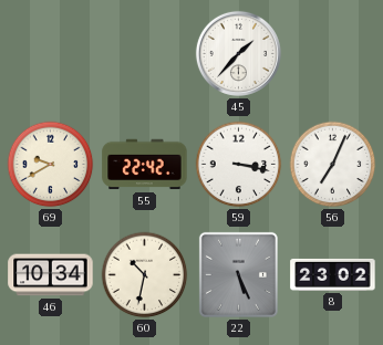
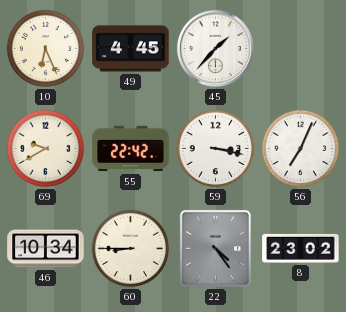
10: none -> 6:26
49: none -> 4:45
60: 10:32 -> 8:45
22: 5:26 -> 4:24
